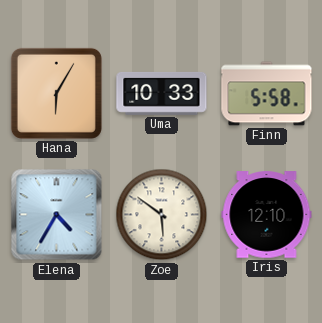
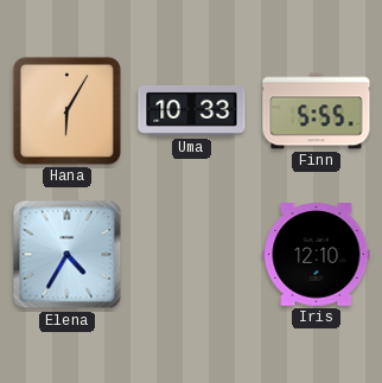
Finn: 5:58 -> 5:55
Zoe: 5:51 -> none
